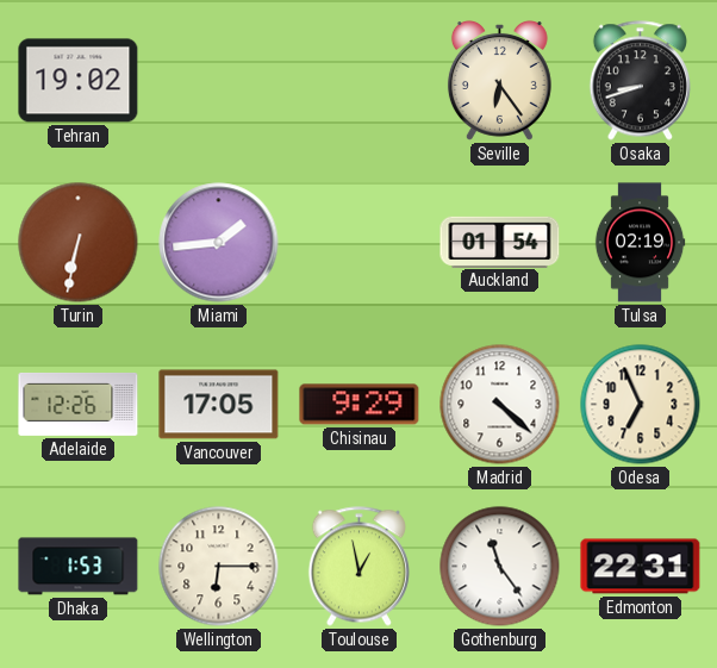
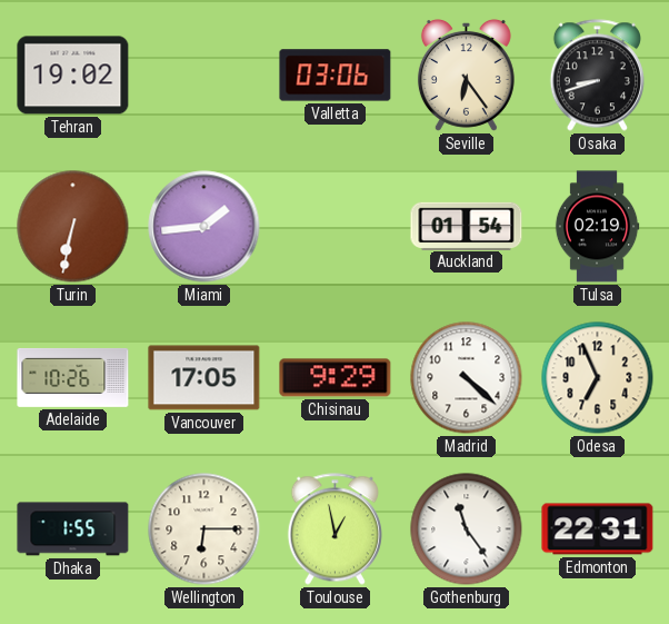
Valletta: none -> 03:06
Adelaide: 12:26 -> 10:26
Dhaka: 1:53 -> 1:55
